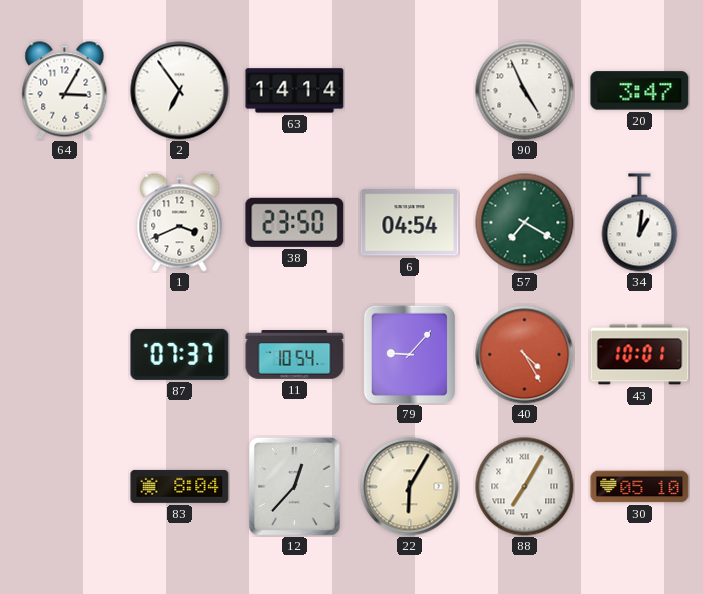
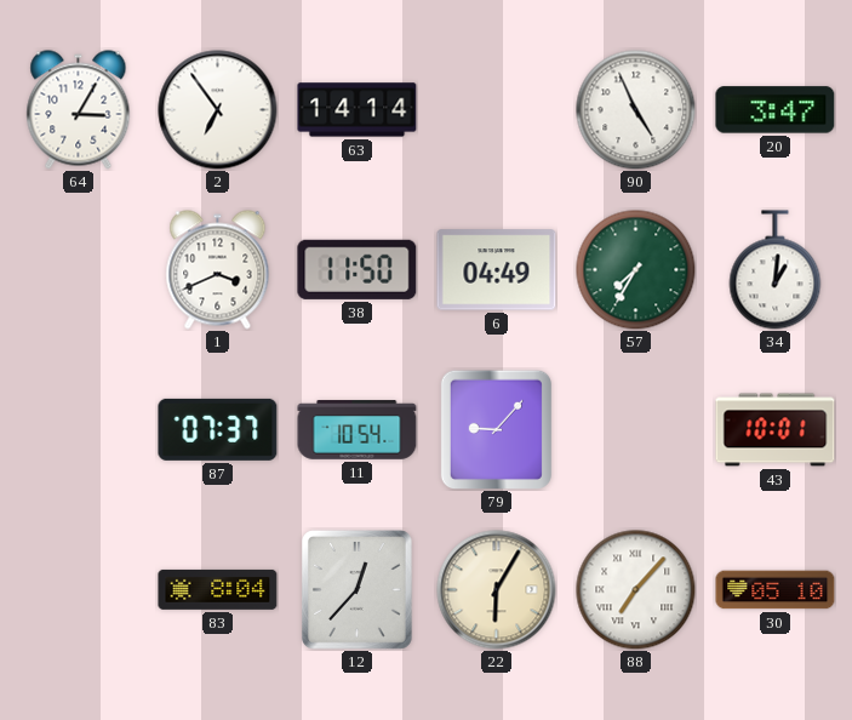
38: 23:50 -> 11:50
6: 04:54 -> 04:49
57: 7:20 -> 7:35
40: 4:25 -> none
88: 7:05 -> 7:07
